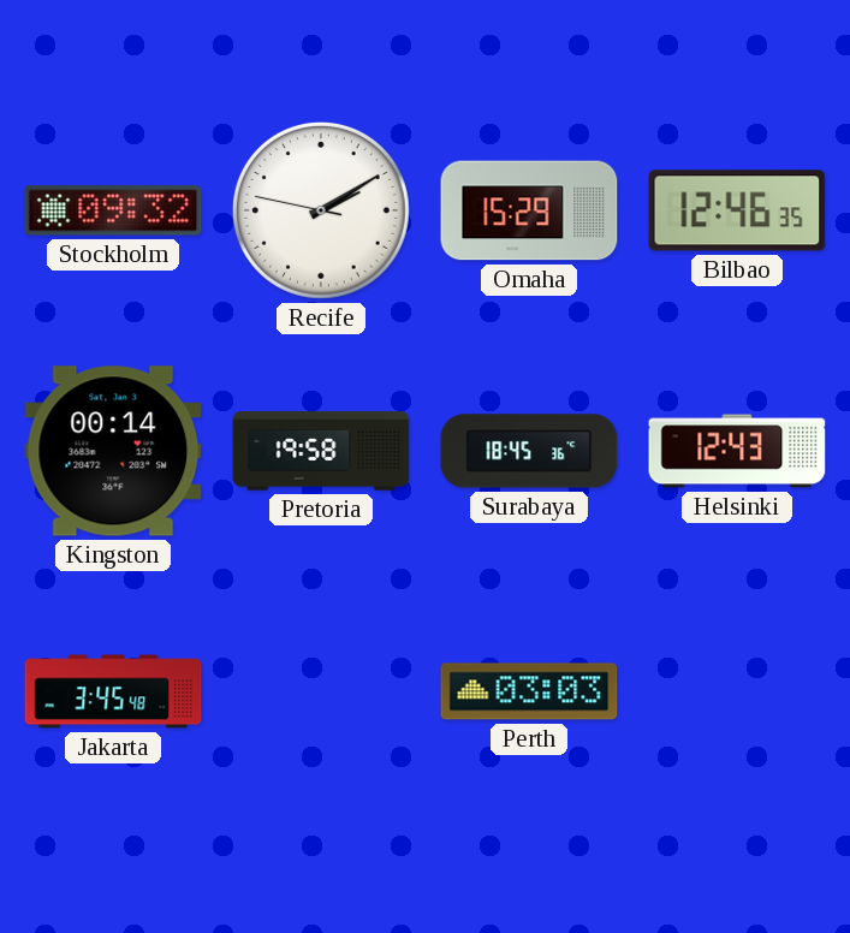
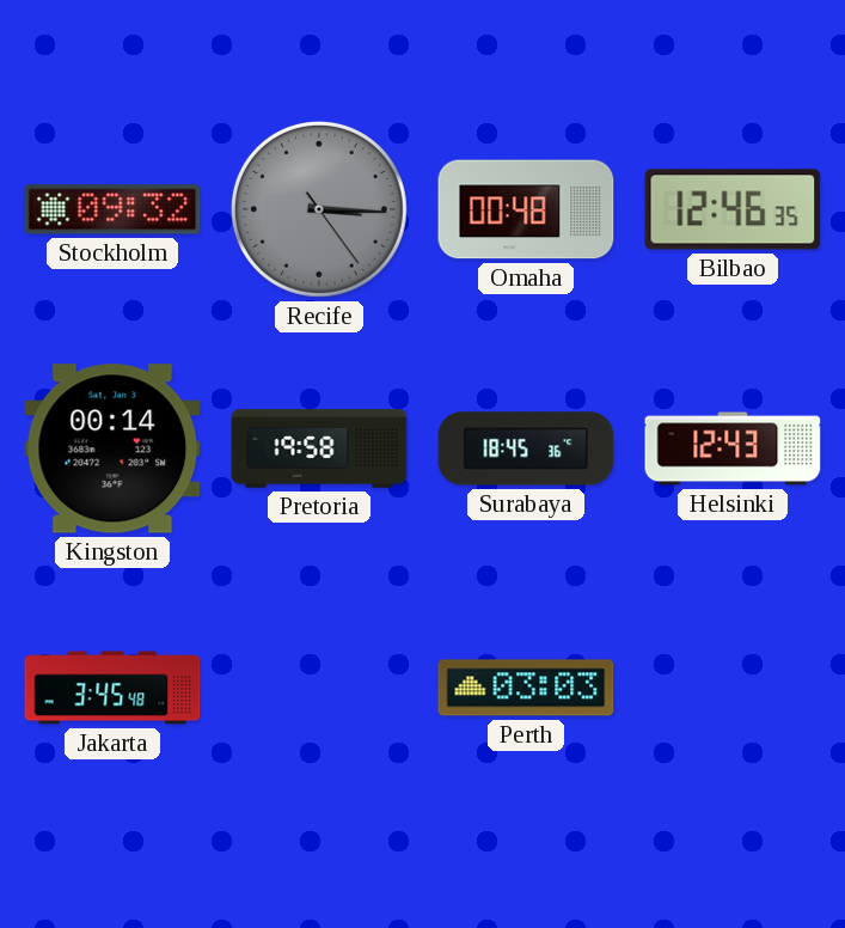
Recife: 2:09 -> 3:15
Recife dial: white -> grey
Omaha: 15:29 -> 00:48
